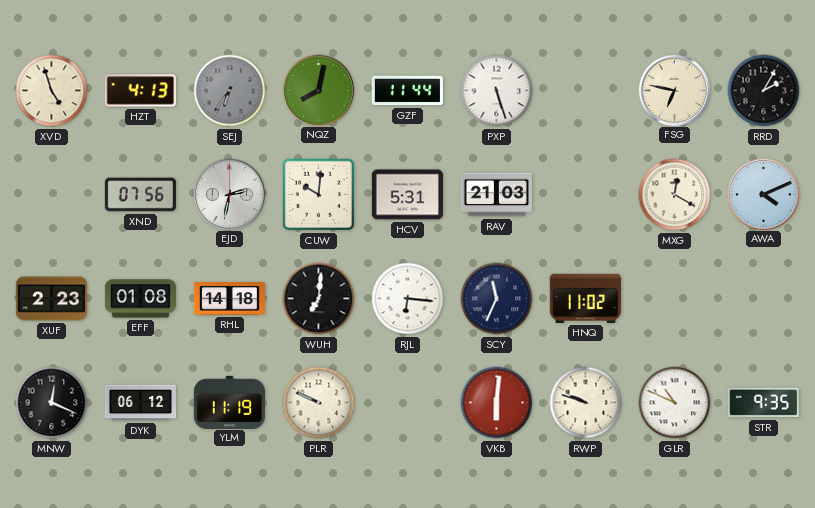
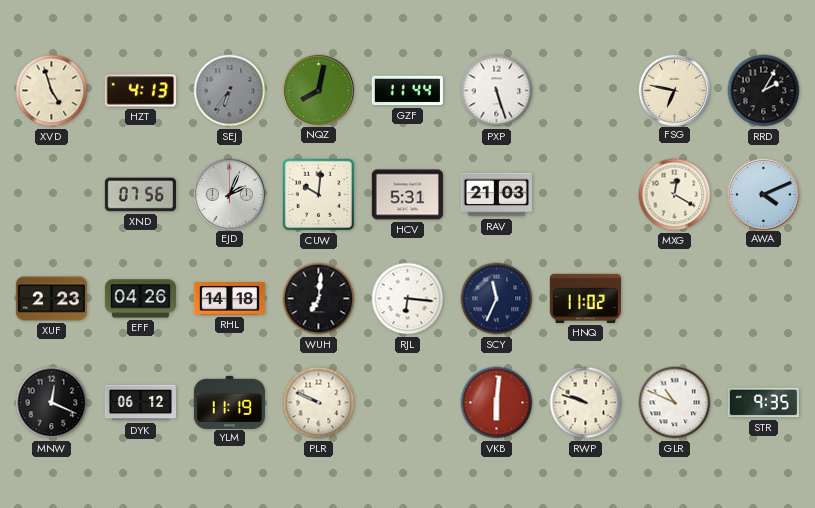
EJD: 2:32 -> 2:04
EFF: 01:08 -> 04:26
